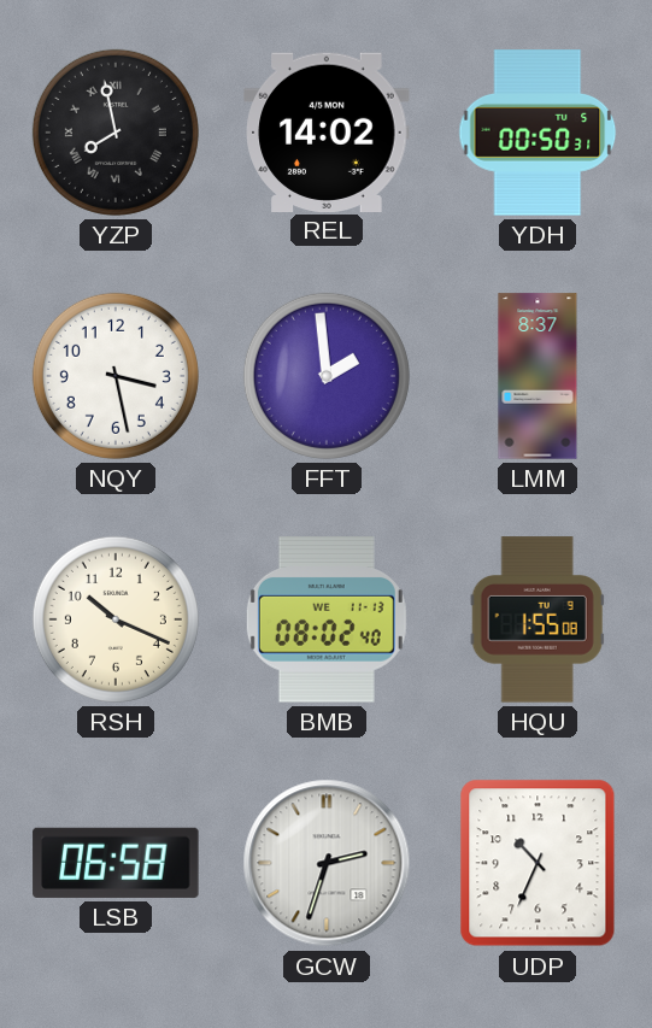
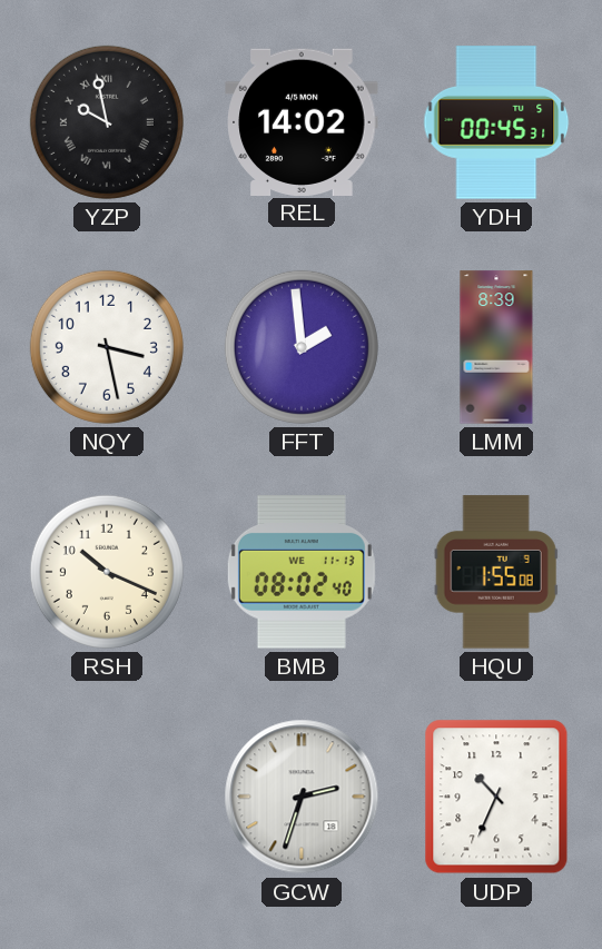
YZP: 7:58 -> 9:58
YDH: 00:50 -> 00:45
LMM: 8:37 -> 8:39
LSB: 06:58 -> none
